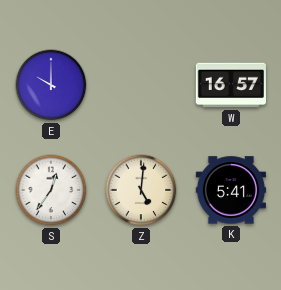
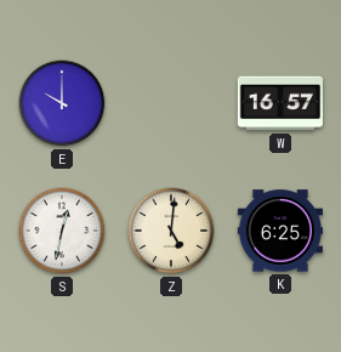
S: 12:36 -> 12:32
K: 5:41 -> 6:25
